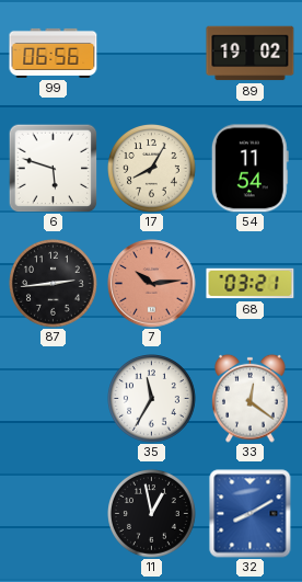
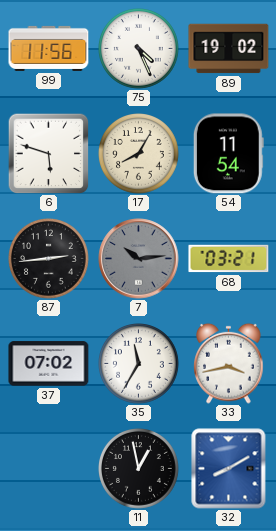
99: 06:56 -> 11:56
75: none -> 4:26
7 dial: salmon -> grey
37: none -> 07:02
33: 12:21 -> 3:43
